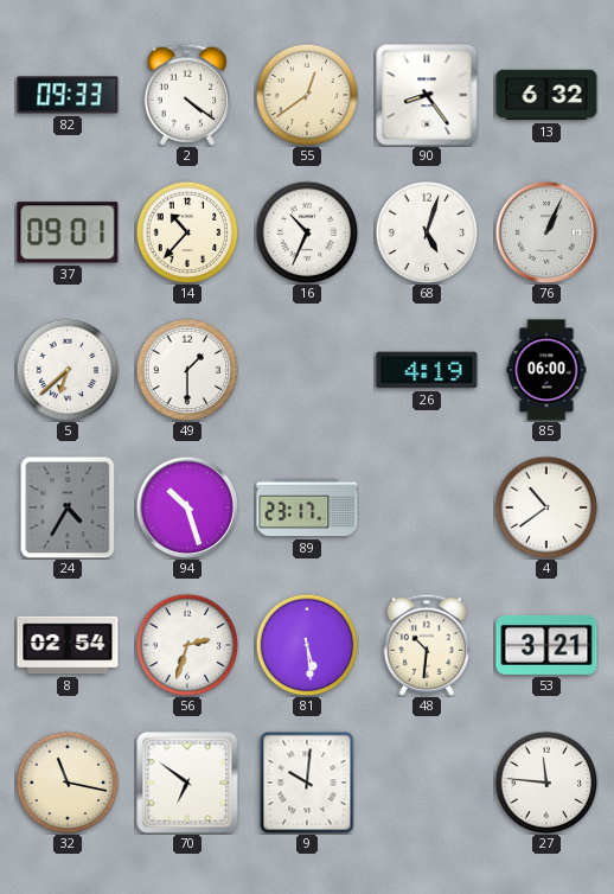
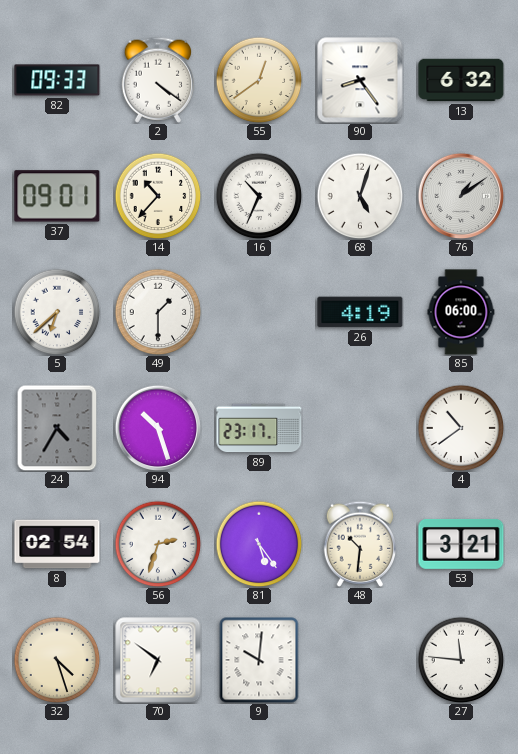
76: 1:04 -> 1:09
81: 5:29 -> 5:24
32: 11:17 -> 4:27
